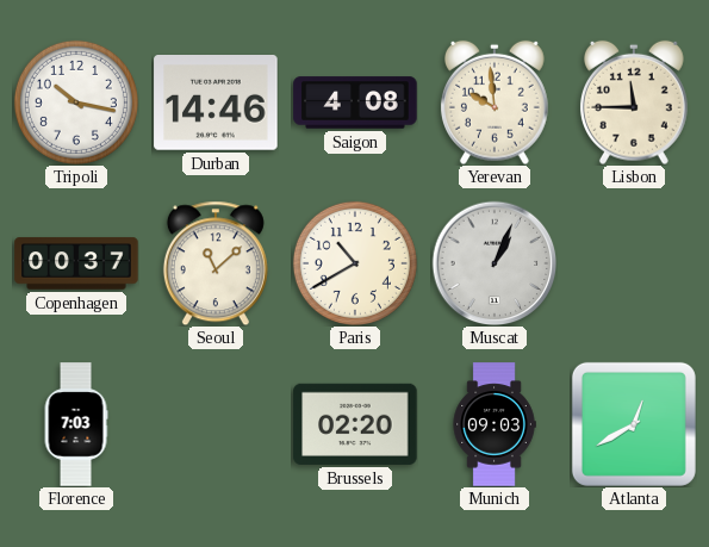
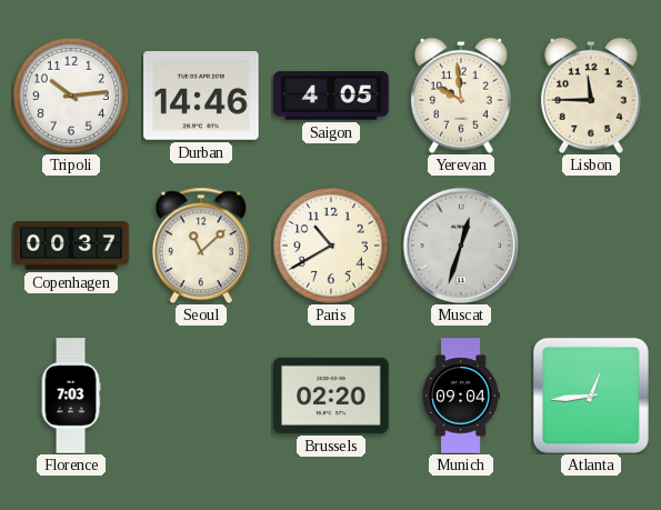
Tripoli: 10:17 -> 10:14
Saigon: 4:08 -> 4:05
Muscat: 1:04 -> 12:33
Munich: 09:03 -> 09:04
Atlanta: 12:40 -> 12:44
